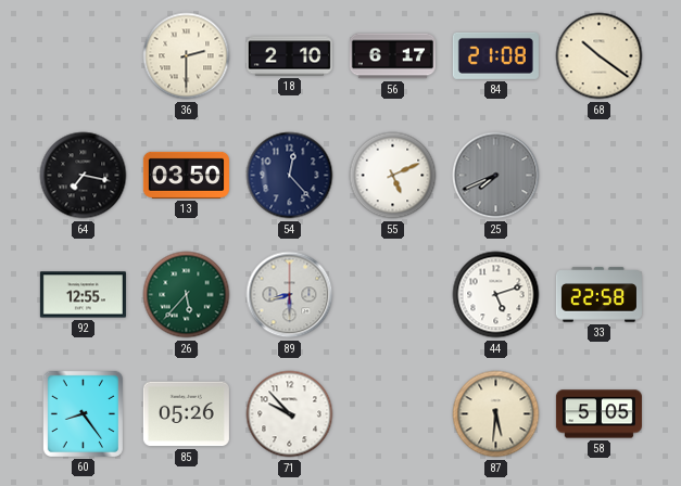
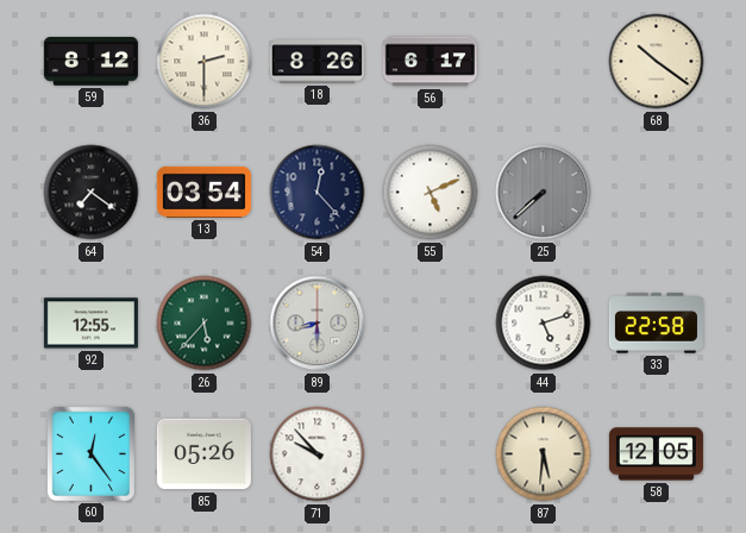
59: none -> 8:12
18: 2:10 -> 8:26
84: 21:08 -> none
64: 7:17 -> 7:21
13: 03:50 -> 03:54
25: 7:41 -> 7:38
60: 8:24 -> 12:24
58: 5:05 -> 12:05
